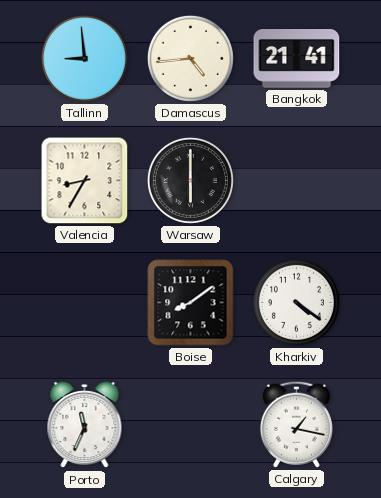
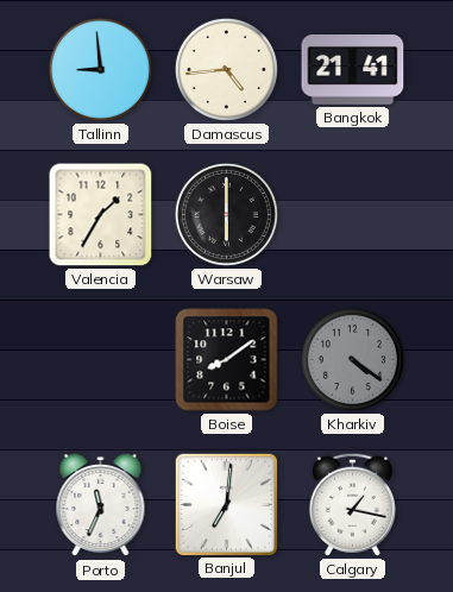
Valencia: 8:35 -> 1:35
Kharkiv dial: white -> grey
Banjul: none -> 7:01
